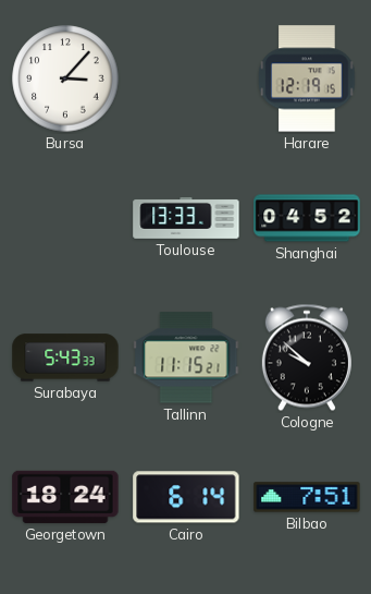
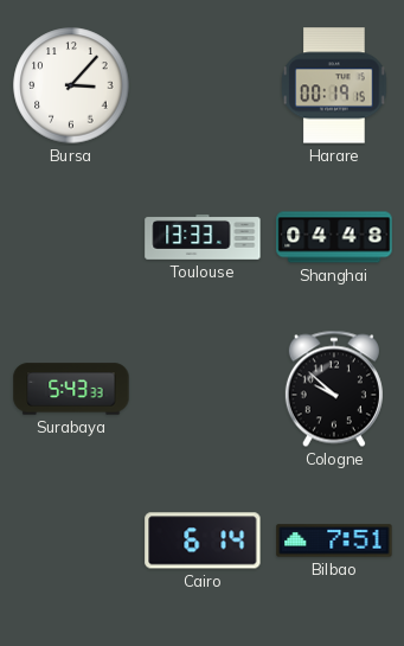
Harare: 12:19 -> 00:19
Shanghai: 04:52 -> 04:48
Tallinn: 11:15 -> none
Georgetown: 18:24 -> none
